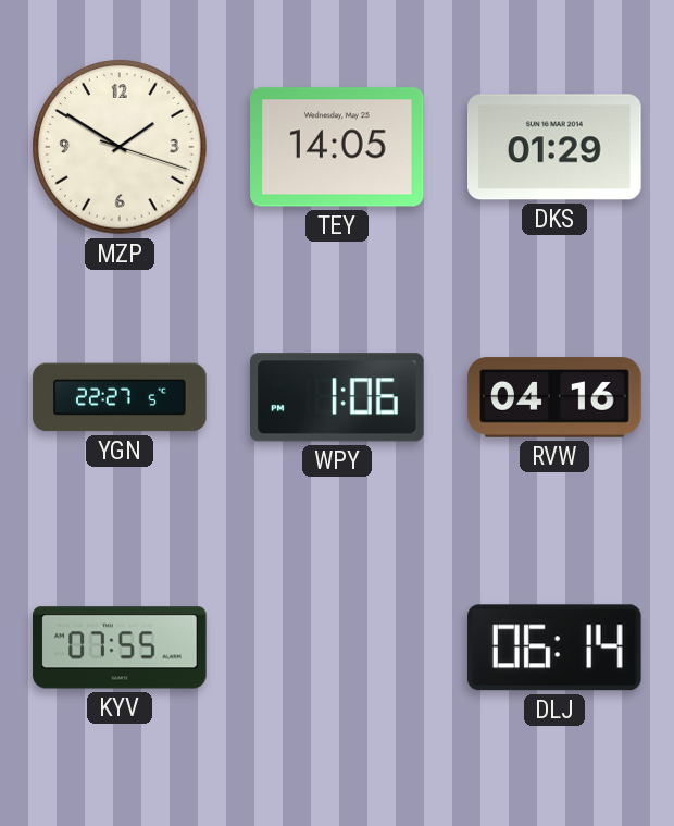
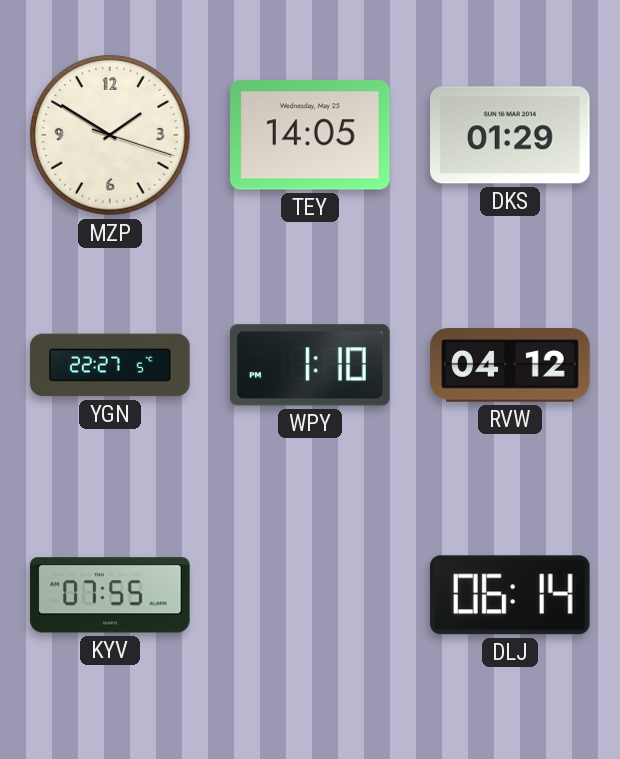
WPY: 1:06 -> 1:10
RVW: 04:16 -> 04:12
